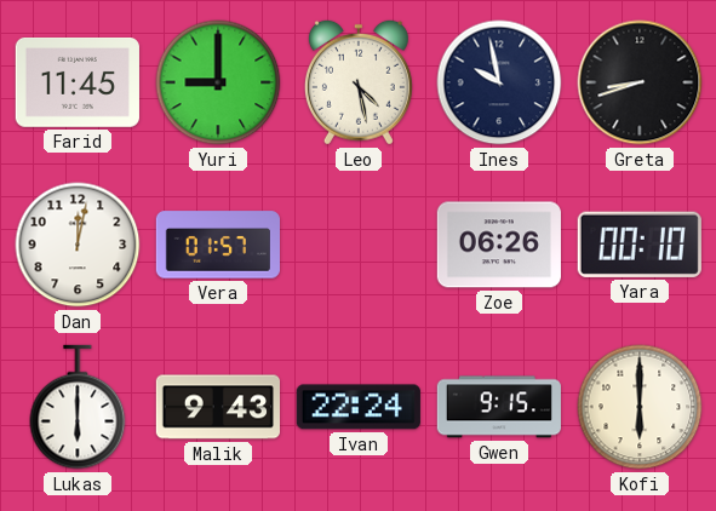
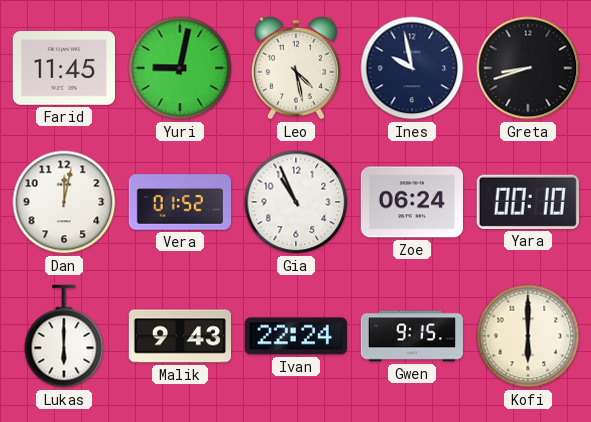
Yuri: 9:00 -> 9:02
Vera: 01:57 -> 01:52
Gia: none -> 10:56
Zoe: 06:26 -> 06:24
